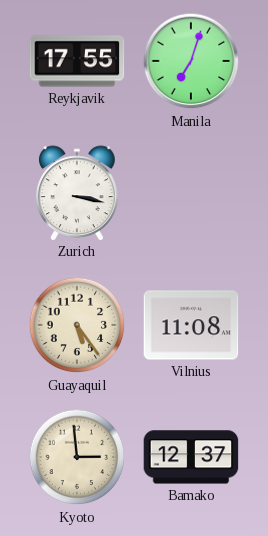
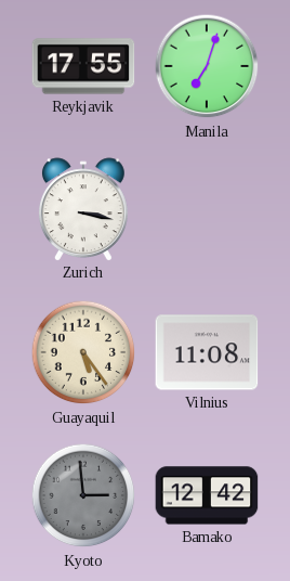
Kyoto dial: cream -> grey
Bamako: 12:37 -> 12:42
